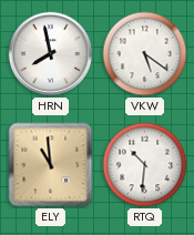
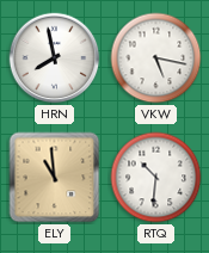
VKW: 5:21 -> 5:17
